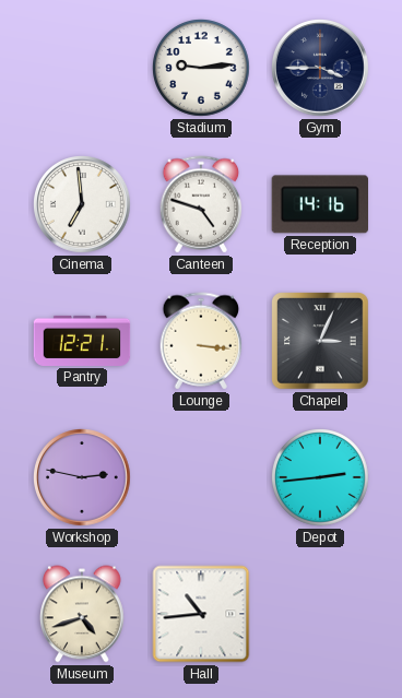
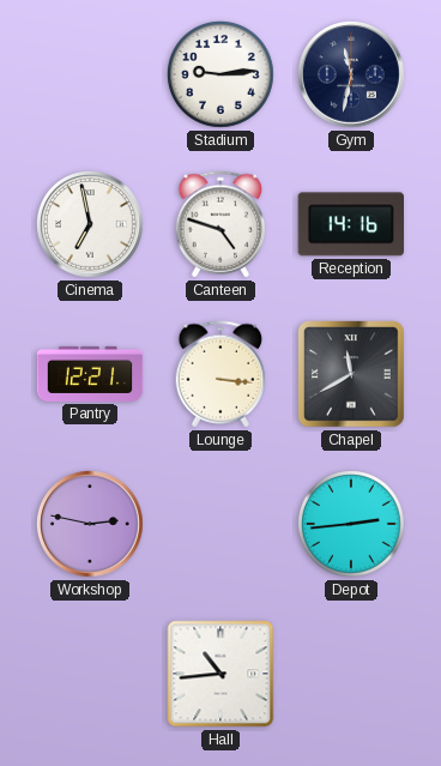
Gym: 3:45 -> 11:32
Cinema: 6:59 -> 6:58
Chapel: 3:04 -> 11:40
Museum: 4:42 -> none
